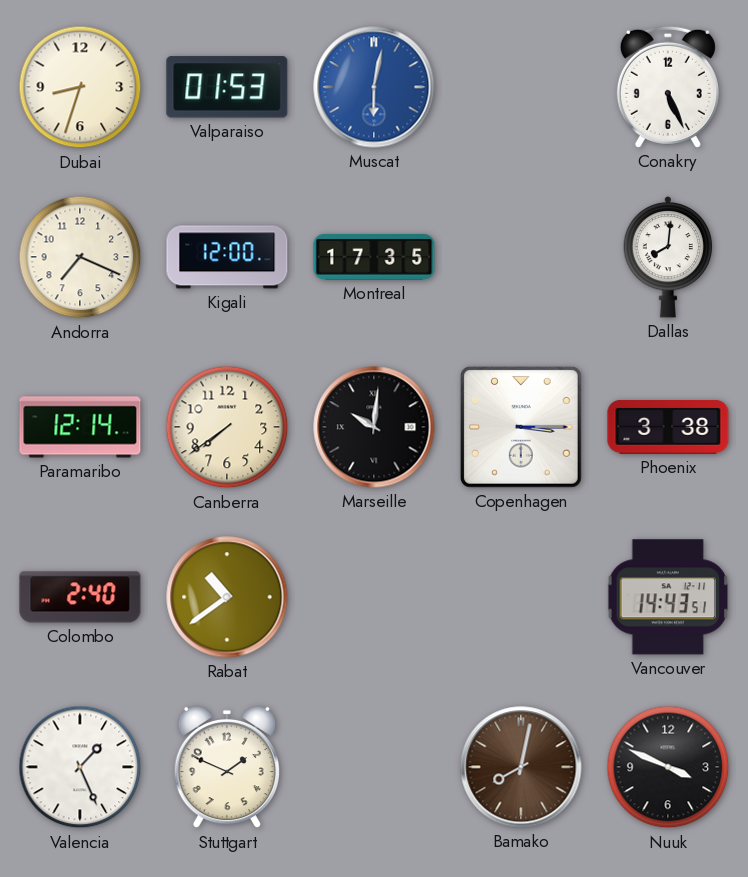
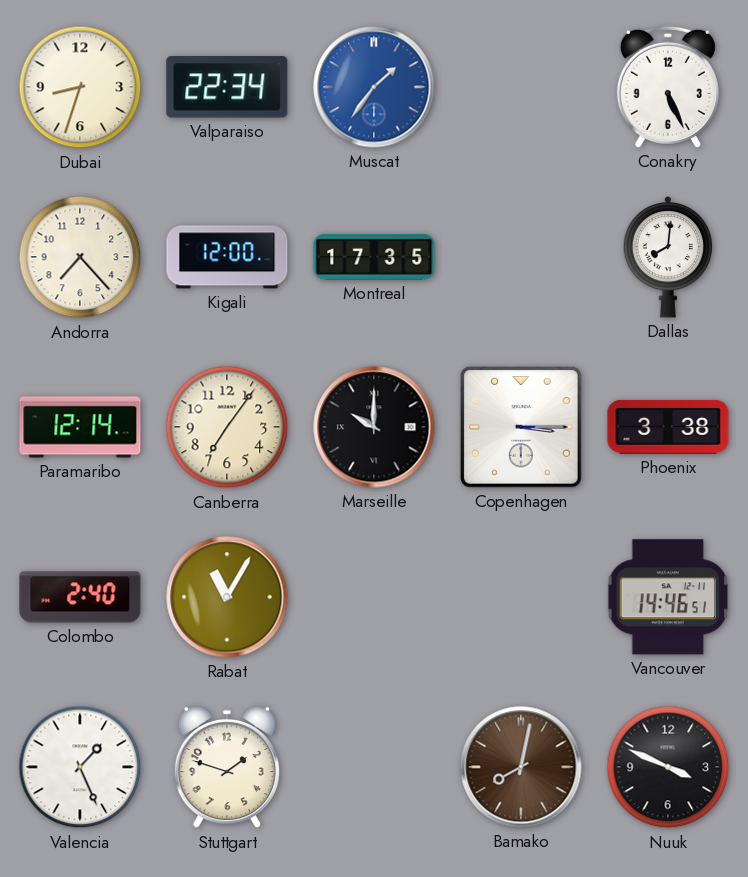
Valparaiso: 01:53 -> 22:34
Muscat: 6:02 -> 1:36
Andorra: 7:19 -> 7:23
Canberra: 7:39 -> 7:06
Marseille: 10:01 -> 10:00
Rabat: 10:39 -> 11:05
Vancouver: 14:43 -> 14:46
Stuttgart: 1:49 -> 1:48
